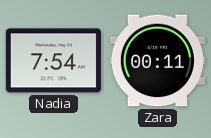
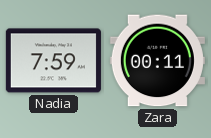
Nadia: 7:54 -> 7:59
